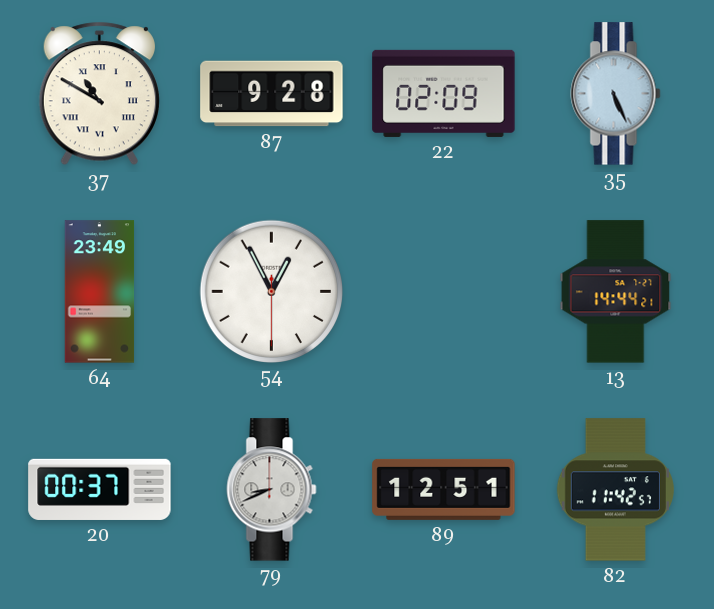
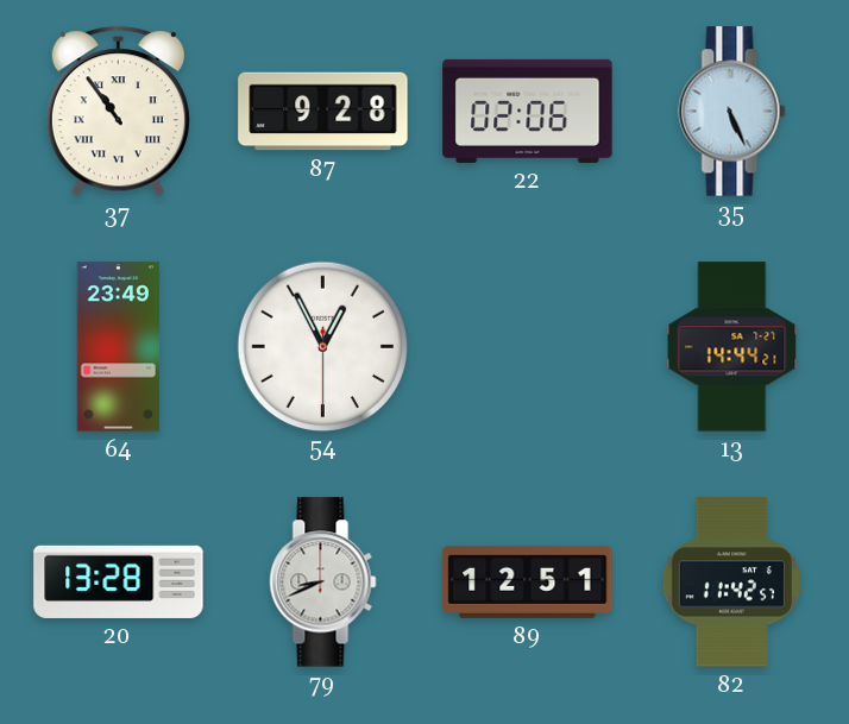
37: 10:50 -> 10:54
22: 02:09 -> 02:06
20: 00:37 -> 13:28
